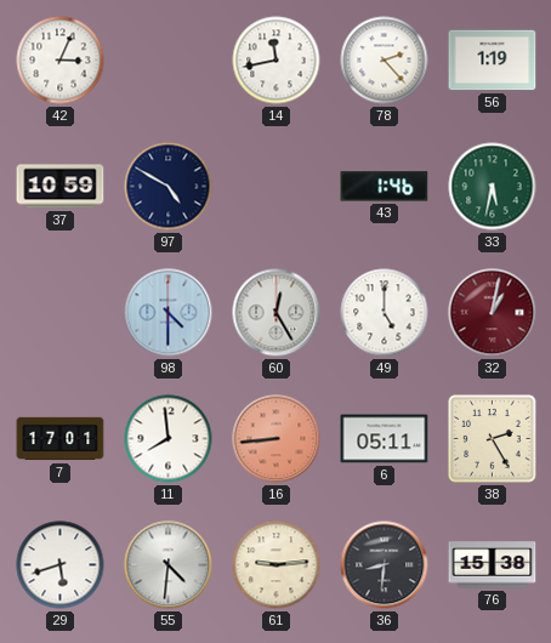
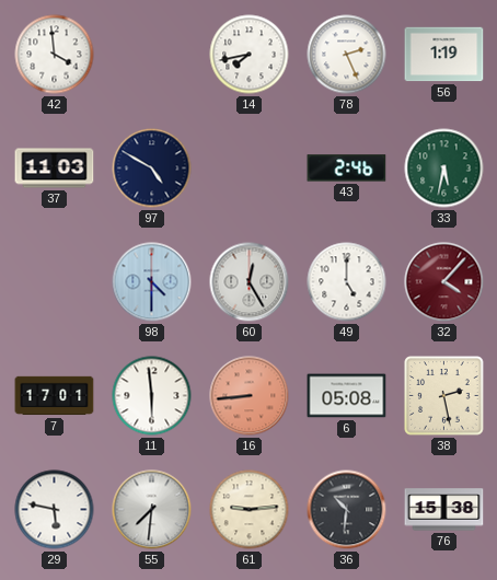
42: 3:04 -> 3:59
14: 11:43 -> 7:43
78: 2:23 -> 2:26
37: 10:59 -> 11:03
43: 1:46 -> 2:46
32: 1:02 -> 4:07
11: 7:59 -> 5:59
6: 05:11 -> 05:08
38: 2:25 -> 2:28
29: 5:42 -> 5:47
55: 4:31 -> 7:31
36: 8:31 -> 10:31
